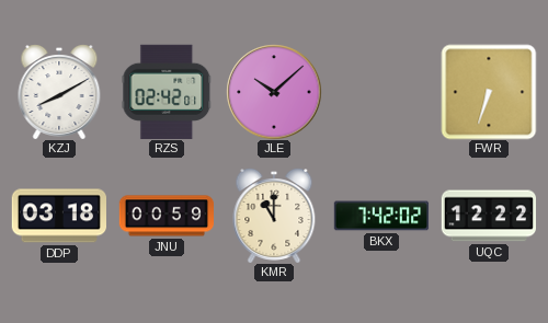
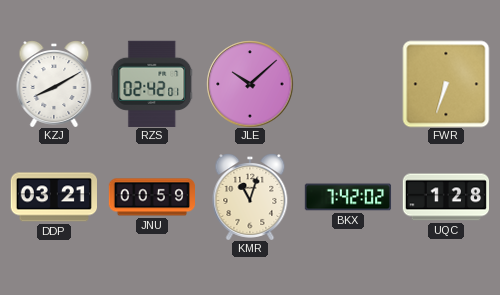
DDP: 03:18 -> 03:21
KMR: 11:00 -> 11:03
UQC: 12:22 -> 1:28
